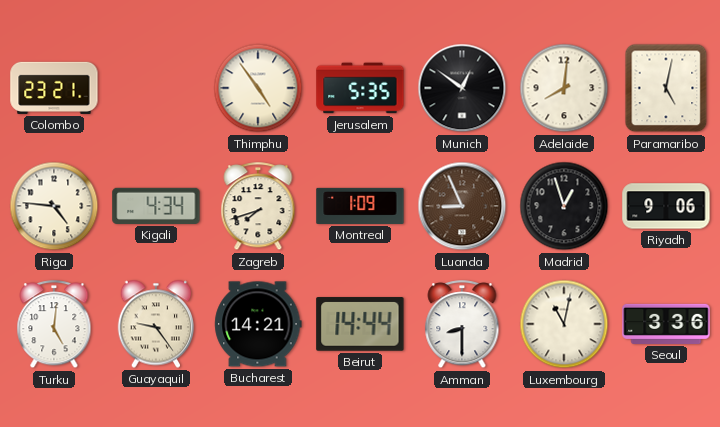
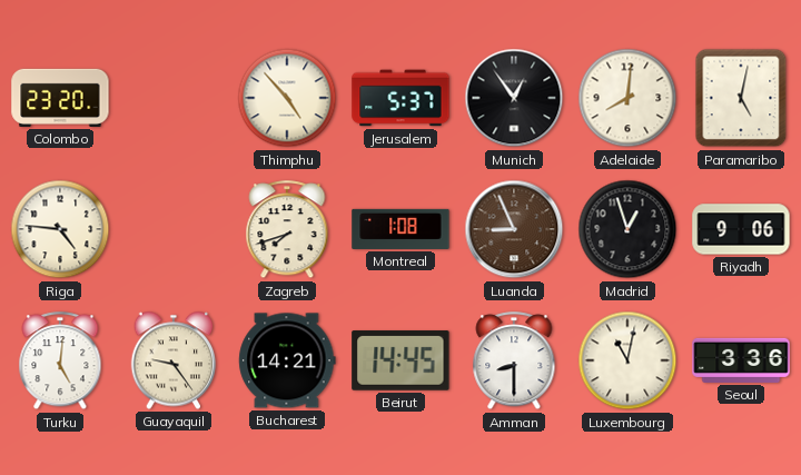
Colombo: 23:21 -> 23:20
Thimphu: 4:54 -> 4:53
Jerusalem: 5:35 -> 5:37
Munich: 12:51 -> 12:54
Kigali: 4:34 -> none
Montreal: 1:09 -> 1:08
Beirut: 14:44 -> 14:45
